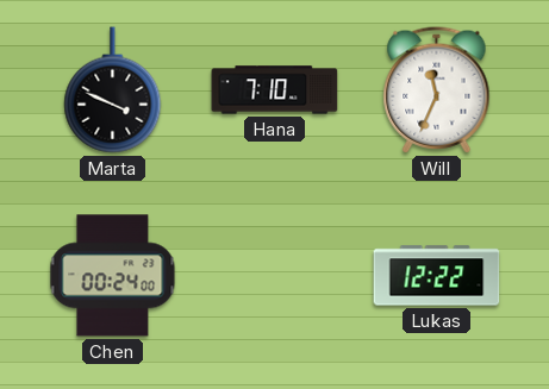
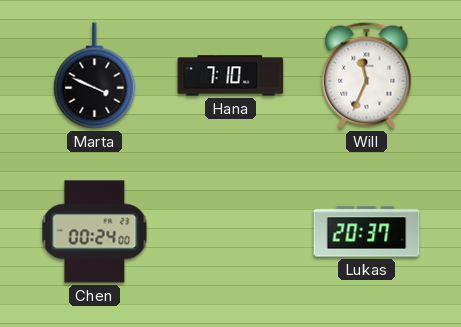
Lukas: 12:22 -> 20:37
